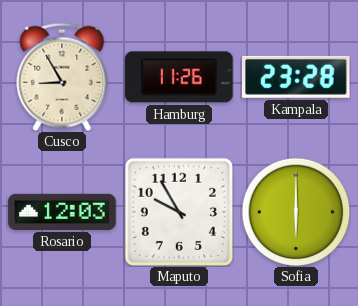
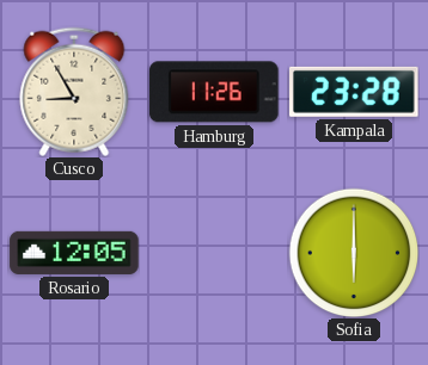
Rosario: 12:03 -> 12:05
Maputo: 9:55 -> none
